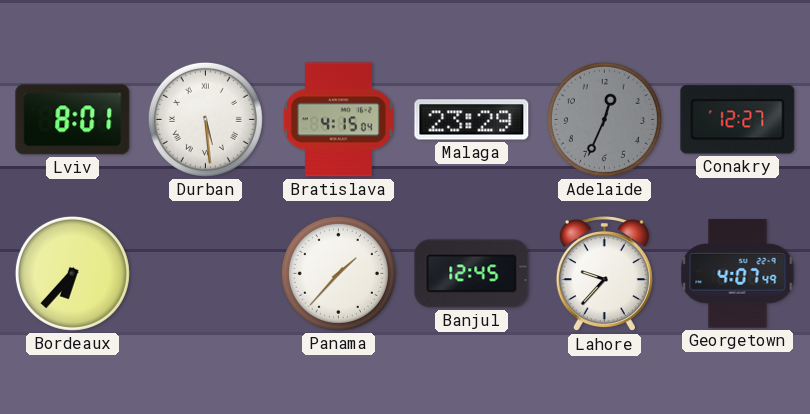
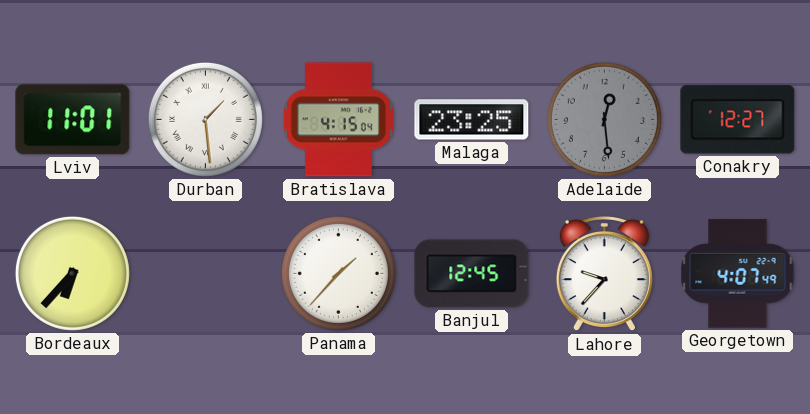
Lviv: 8:01 -> 11:01
Durban: 5:29 -> 1:29
Malaga: 23:29 -> 23:25
Adelaide: 12:34 -> 12:29
